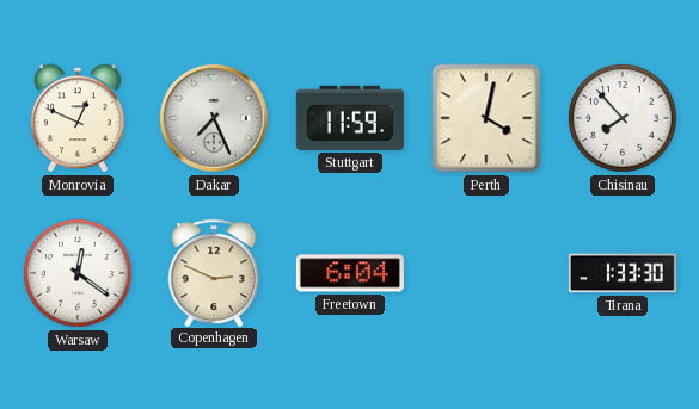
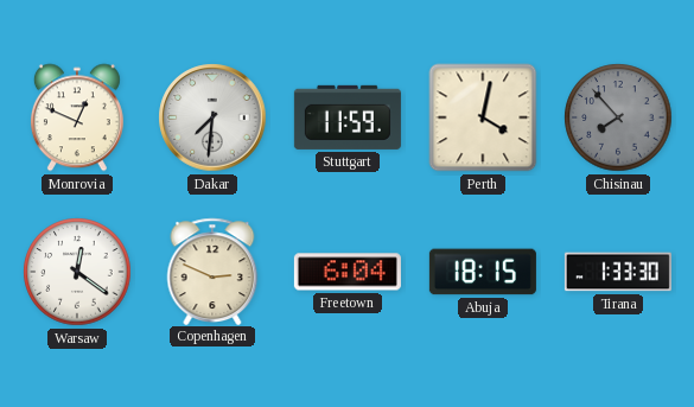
Dakar: 7:26 -> 7:31
Chisinau dial: white -> grey
Abuja: none -> 18:15
